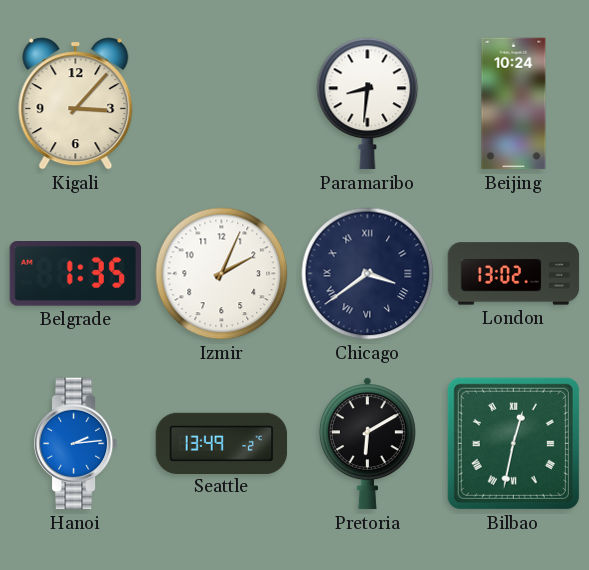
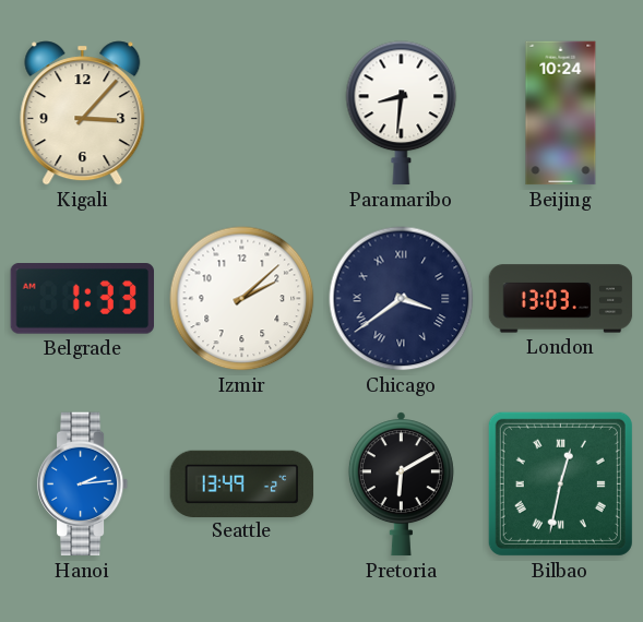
Belgrade: 1:35 -> 1:33
Izmir: 2:04 -> 2:08
London: 13:02 -> 13:03
